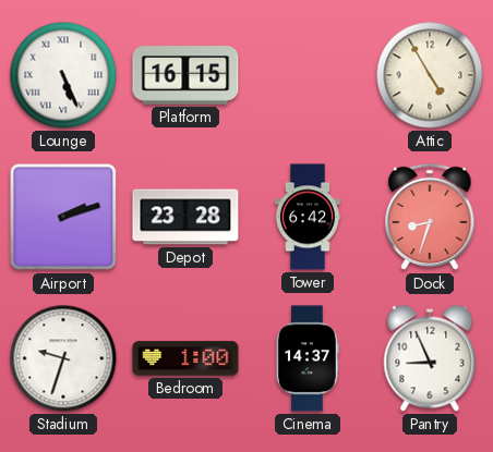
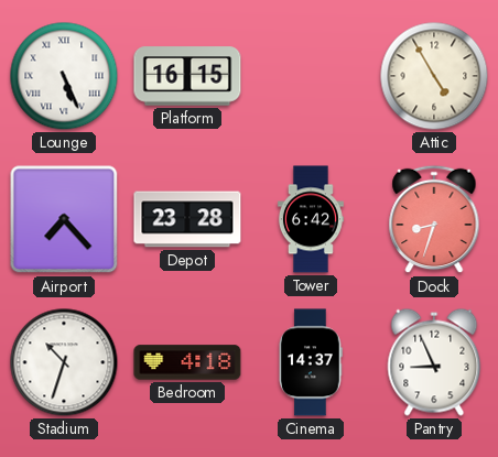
Airport: 2:12 -> 7:23
Stadium: 9:33 -> 10:33
Bedroom: 1:00 -> 4:18
